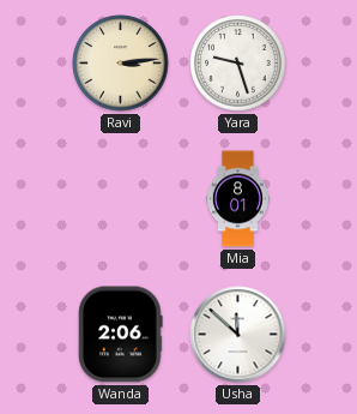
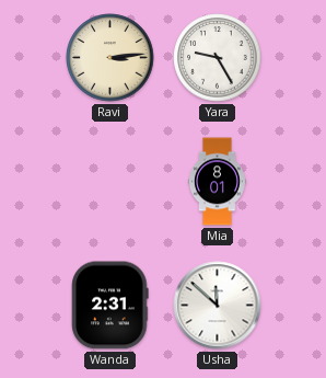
Yara: 9:27 -> 9:25
Wanda: 2:06 -> 2:31
